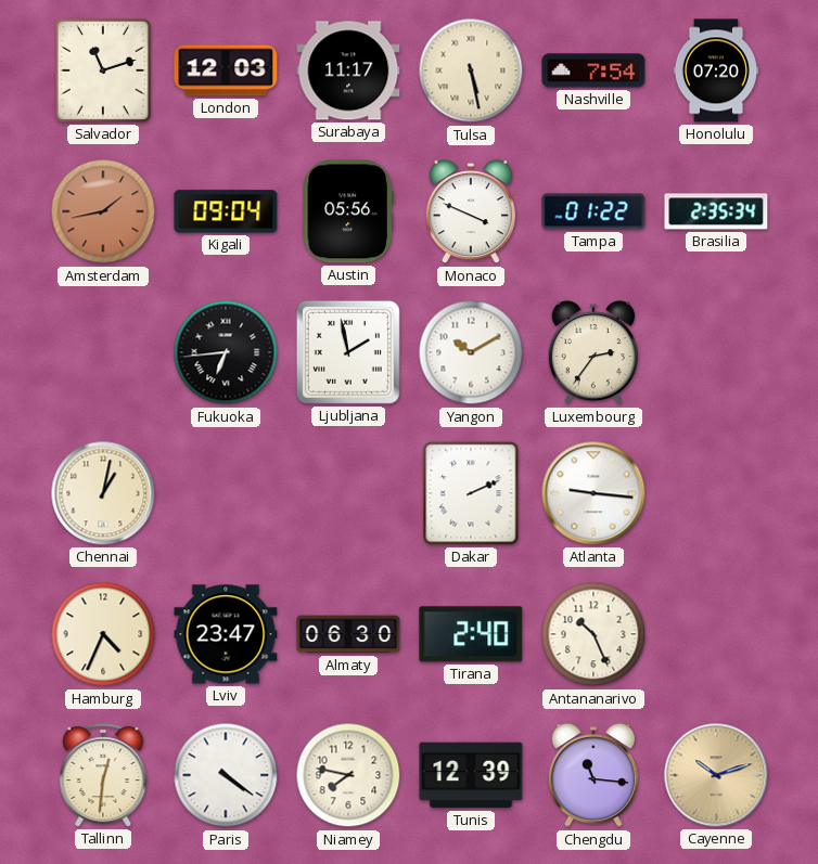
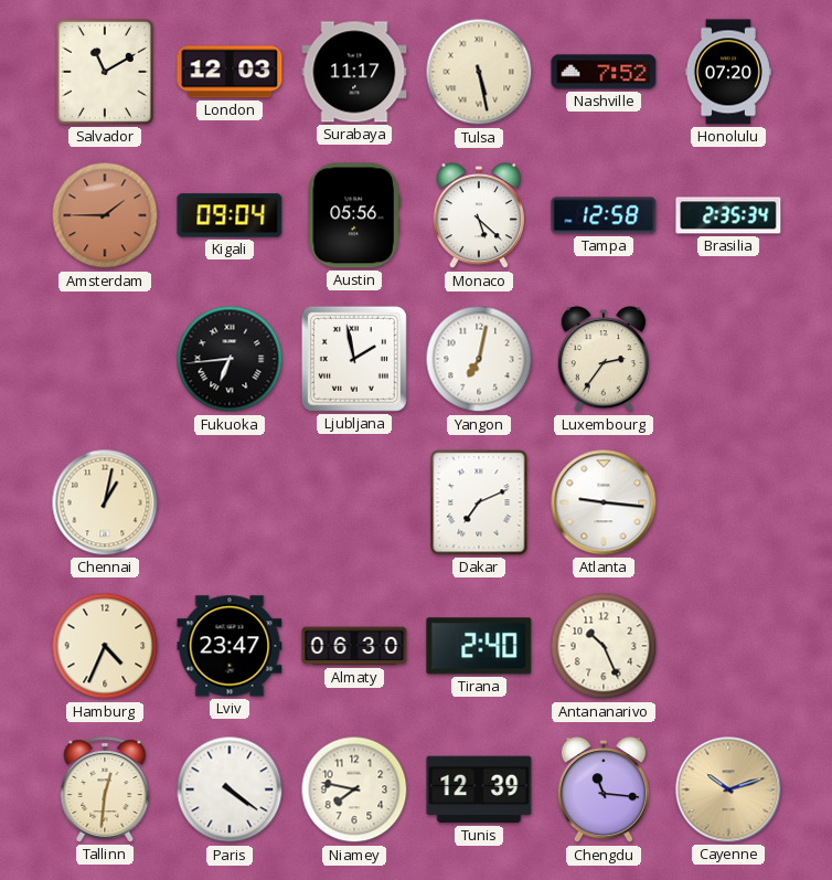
Salvador: 11:12 -> 11:10
Nashville: 7:54 -> 7:52
Amsterdam: 1:43 -> 1:45
Monaco: 3:49 -> 5:22
Tampa: 01:22 -> 12:58
Yangon: 10:10 -> 7:02
Dakar: 2:11 -> 7:11
